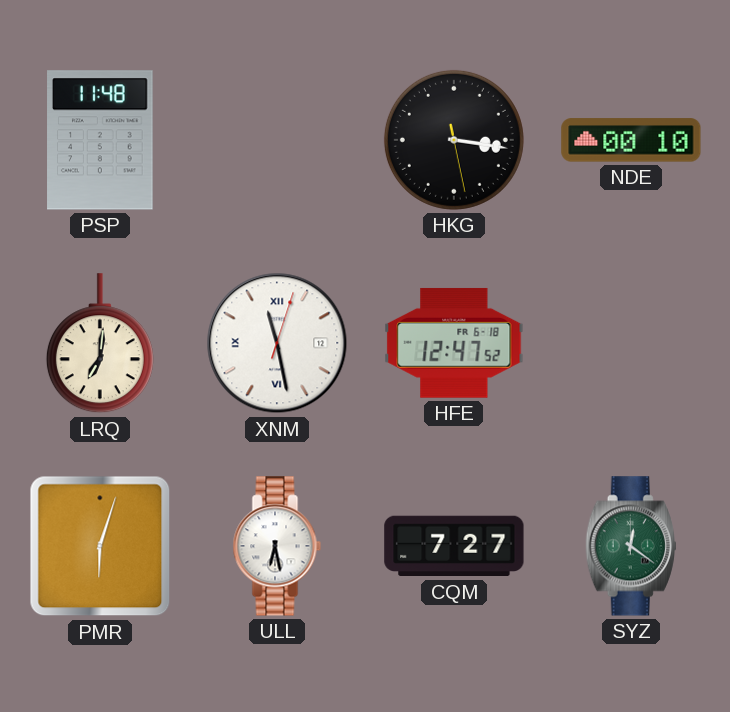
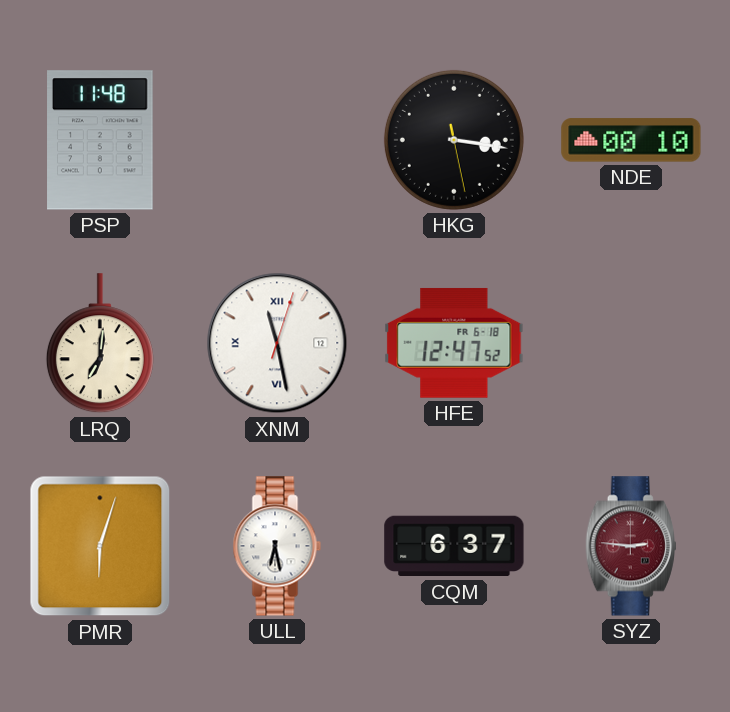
CQM: 7:27 -> 6:37
SYZ: 12:21 -> 2:46
SYZ dial: green -> burgundy
